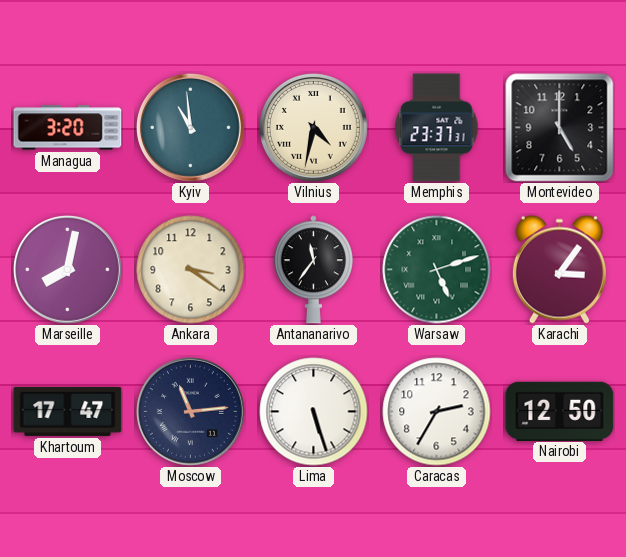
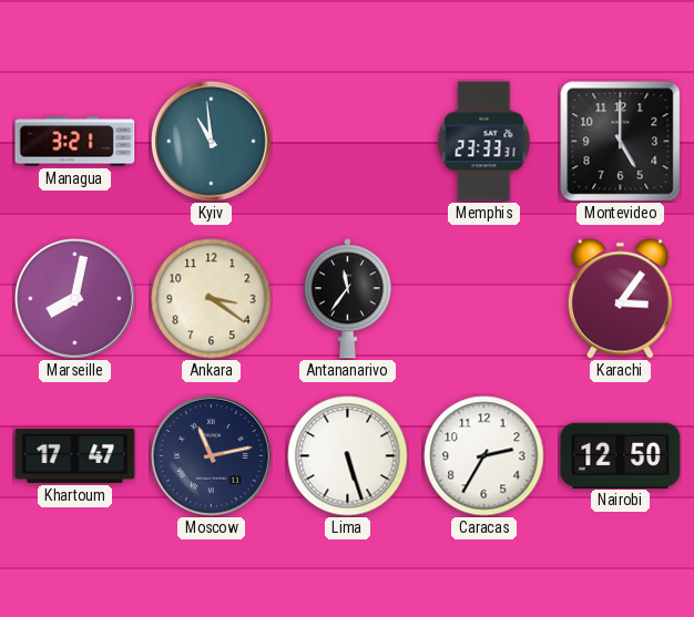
Managua: 3:20 -> 3:21
Vilnius: 4:32 -> none
Memphis: 23:37 -> 23:33
Warsaw: 5:12 -> none
Moscow: 11:14 -> 11:13
